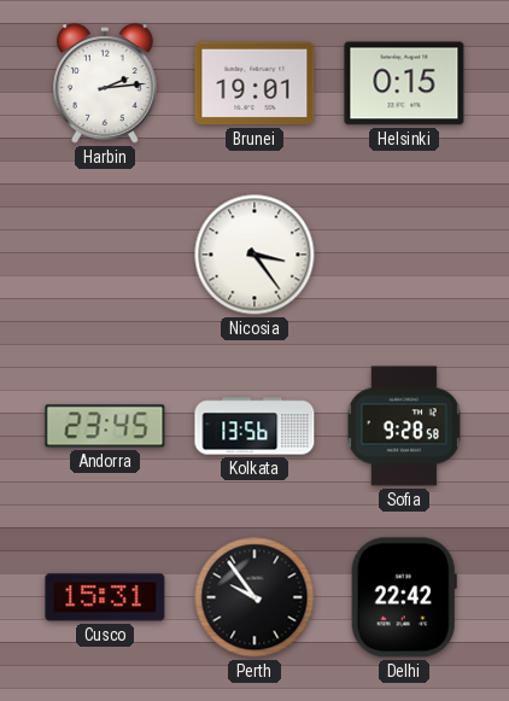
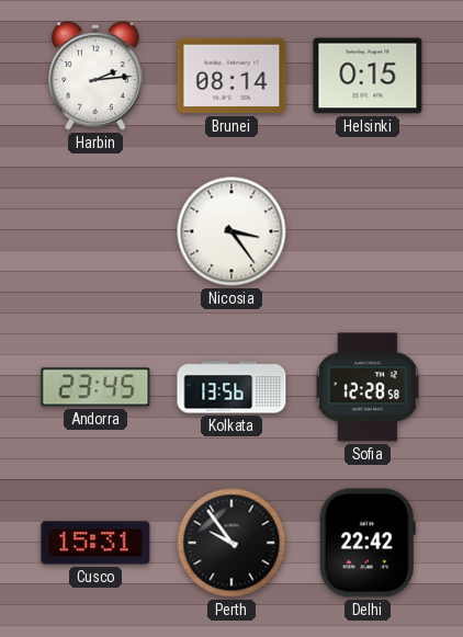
Brunei: 19:01 -> 08:14
Sofia: 9:28 -> 12:28
